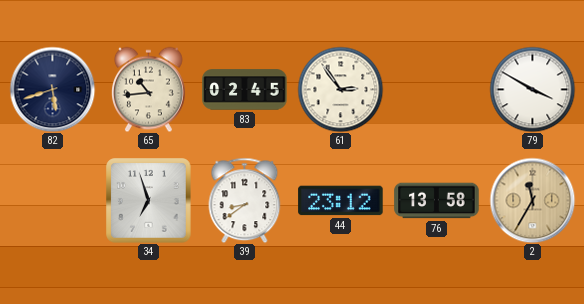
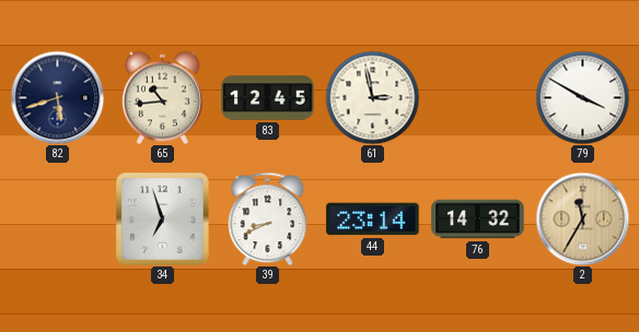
83: 02:45 -> 12:45
61: 2:54 -> 2:58
39: 8:39 -> 8:41
44: 23:12 -> 23:14
76: 13:58 -> 14:32
